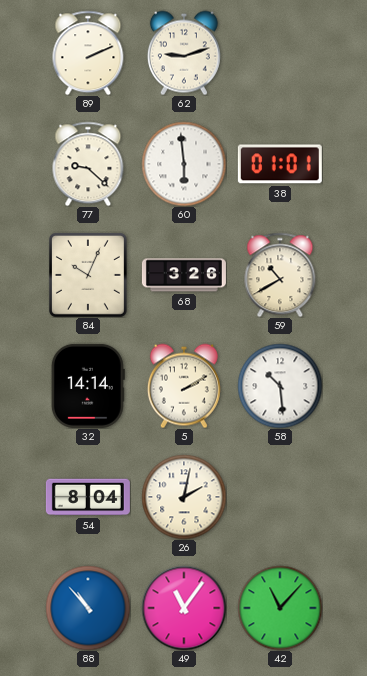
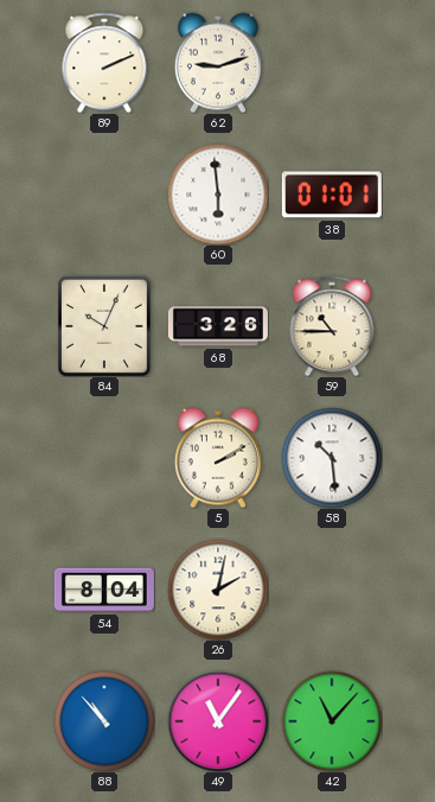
77: 9:22 -> none
59: 10:40 -> 10:45
32: 14:14 -> none
